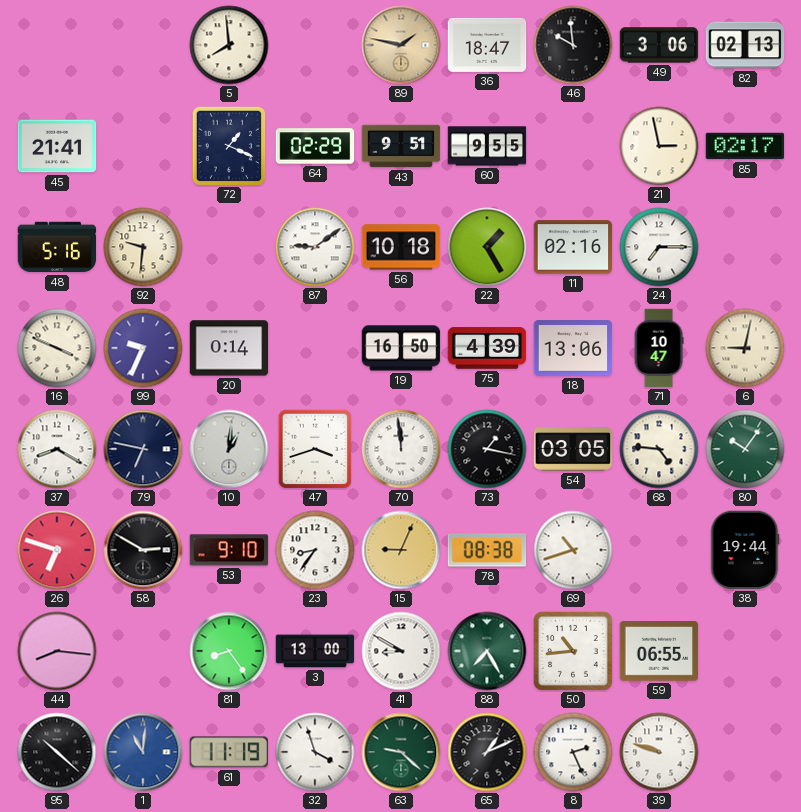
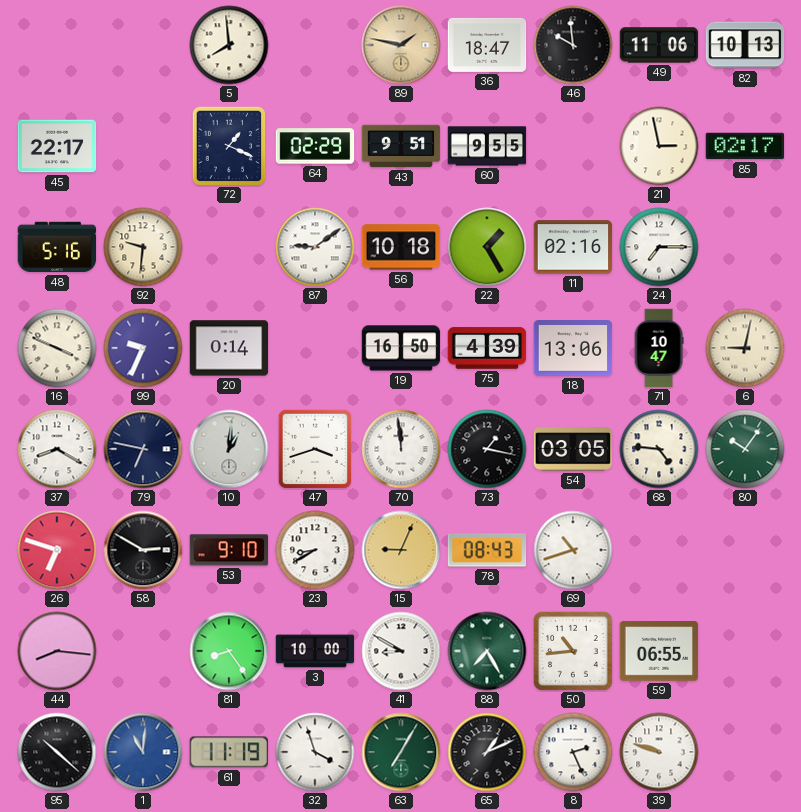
49: 3:06 -> 11:06
82: 02:13 -> 10:13
45: 21:41 -> 22:17
23: 8:36 -> 8:40
78: 08:38 -> 08:43
38: 19:44 -> none
3: 13:00 -> 10:00
63: 9:22 -> 7:05
